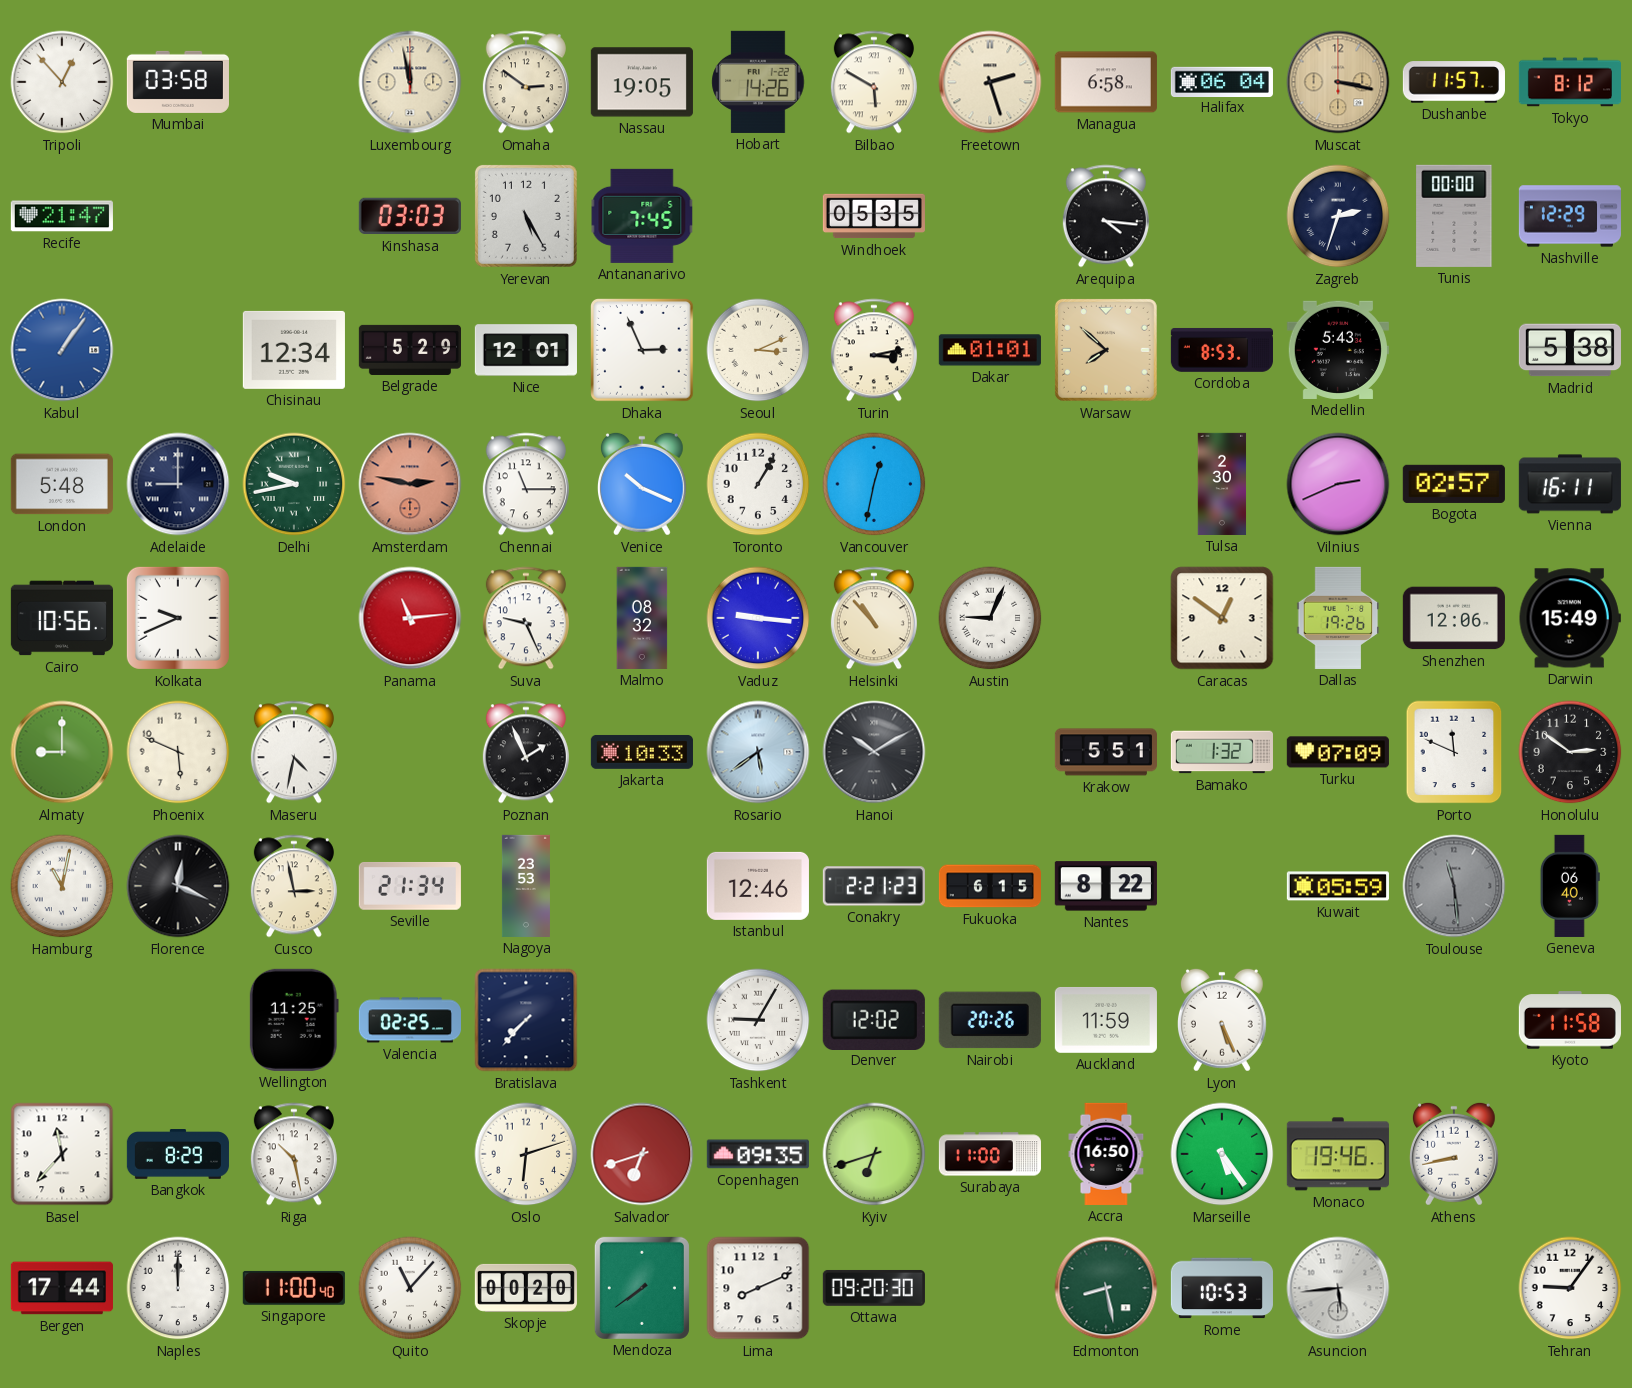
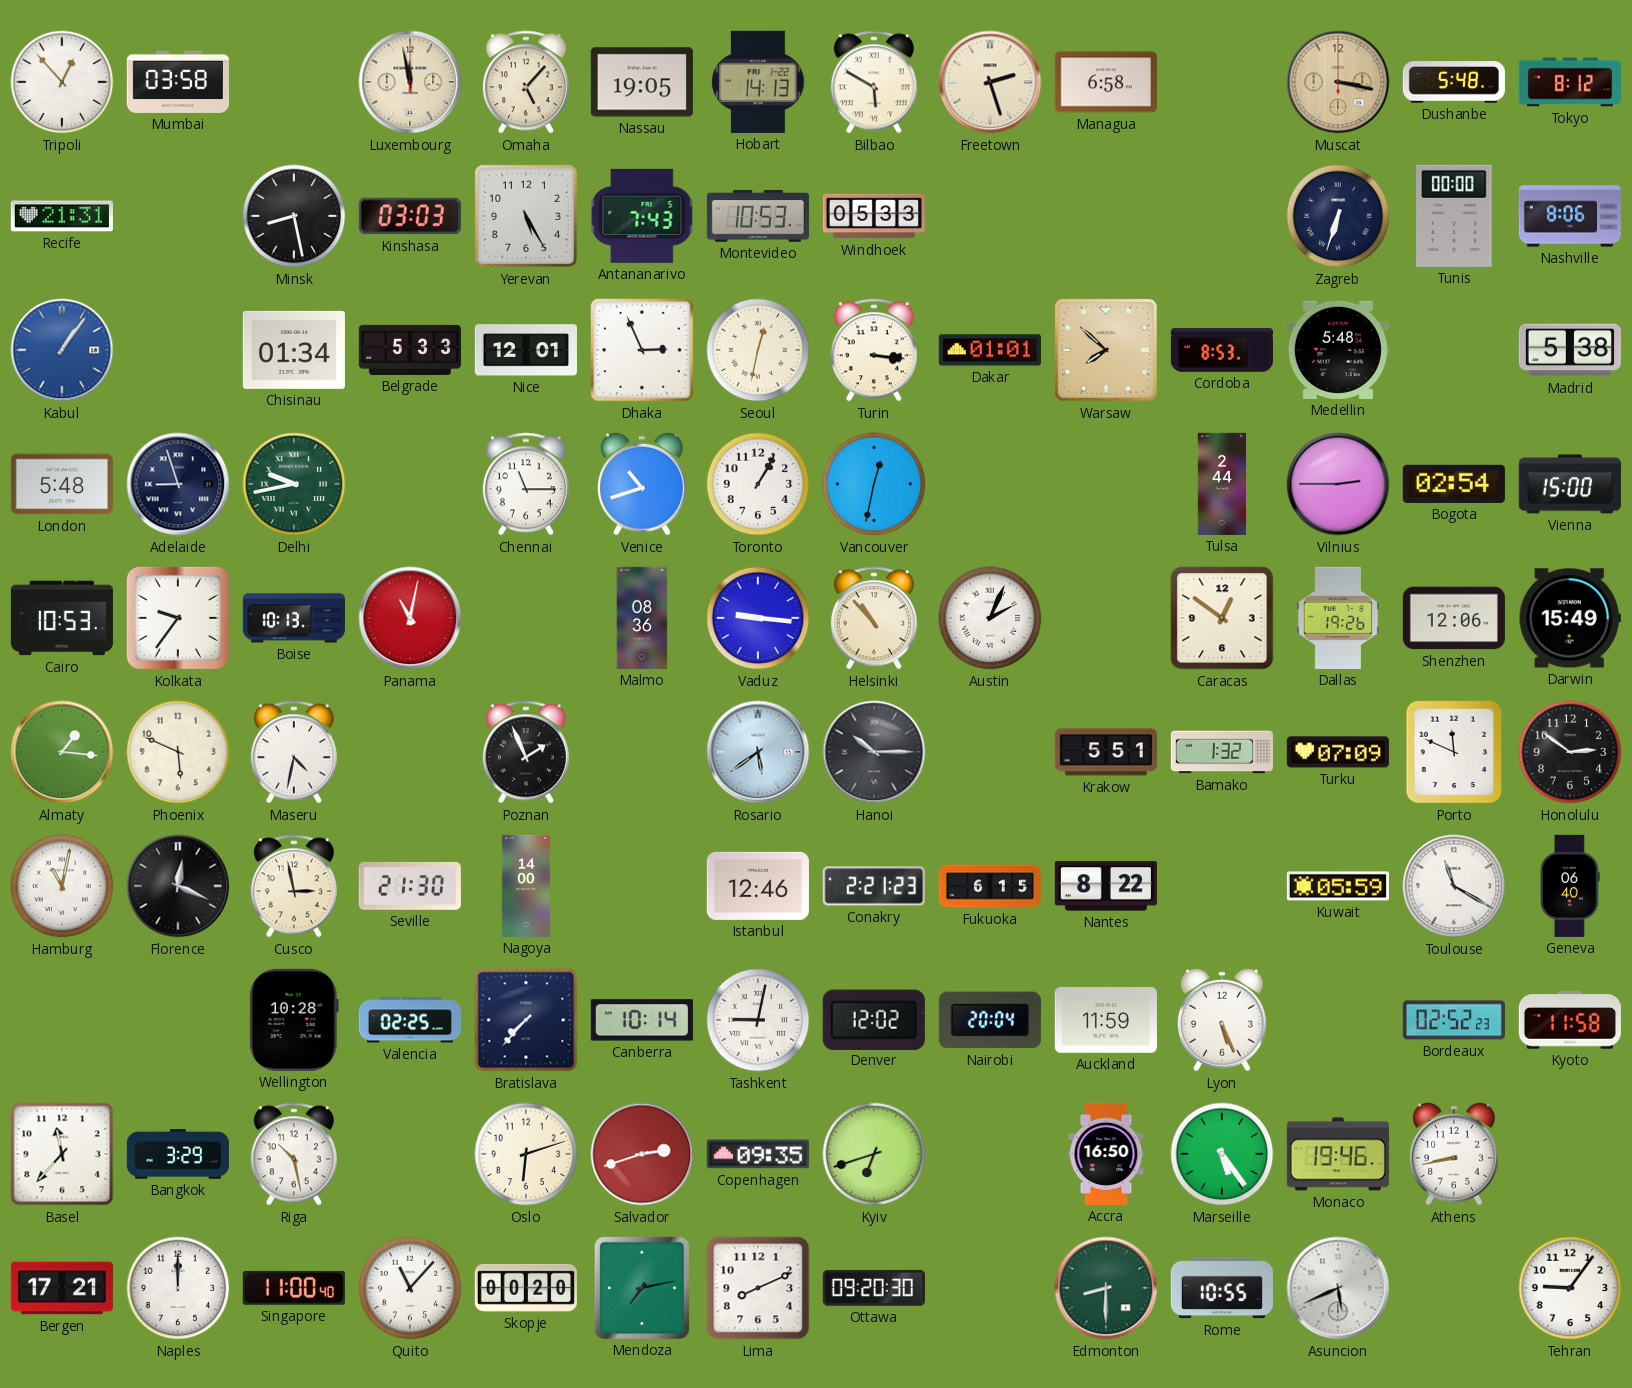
Omaha: 2:51 -> 5:07
Hobart: 14:26 -> 14:13
Halifax: 06:04 -> none
Dushanbe: 11:57 -> 5:48
Recife: 21:47 -> 21:31
Minsk: none -> 8:28
Antananarivo: 7:45 -> 7:43
Montevideo: none -> 10:53
Windhoek: 05:35 -> 05:33
Arequipa: 4:16 -> none
Zagreb: 2:33 -> 6:33
Nashville: 12:29 -> 8:06
Chisinau: 12:34 -> 01:34
Belgrade: 5:29 -> 5:33
Seoul: 3:11 -> 12:32
Turin: 3:13 -> 3:16
Medellin: 5:43 -> 5:48
Adelaide: 9:00 -> 8:57
Amsterdam: 2:47 -> none
Venice: 10:19 -> 10:42
Tulsa: 2:30 -> 2:44
Vilnius: 2:41 -> 2:45
Bogota: 02:57 -> 02:54
Vienna: 16:11 -> 15:00
Cairo: 10:56 -> 10:53
Kolkata: 9:41 -> 9:36
Boise: none -> 10:13
Panama: 11:14 -> 11:02
Suva: 9:26 -> none
Malmo: 08:32 -> 08:36
Austin: 9:04 -> 2:04
Almaty: 9:00 -> 1:16
Jakarta: 10:33 -> none
Hanoi: 10:10 -> 10:15
Seville: 21:34 -> 21:30
Nagoya: 23:53 -> 14:00
Toulouse: 11:29 -> 11:20
Toulouse dial: grey -> white
Wellington: 11:25 -> 10:28
Canberra: none -> 10:14
Tashkent: 9:05 -> 9:02
Nairobi: 20:26 -> 20:04
Bordeaux: none -> 02:52
Bangkok: 8:29 -> 3:29
Salvador: 6:42 -> 2:42
Surabaya: 11:00 -> none
Bergen: 17:44 -> 17:21
Mendoza: 7:39 -> 7:13
Edmonton: 8:28 -> 8:30
Rome: 10:53 -> 10:55
Asuncion: 5:44 -> 5:41
